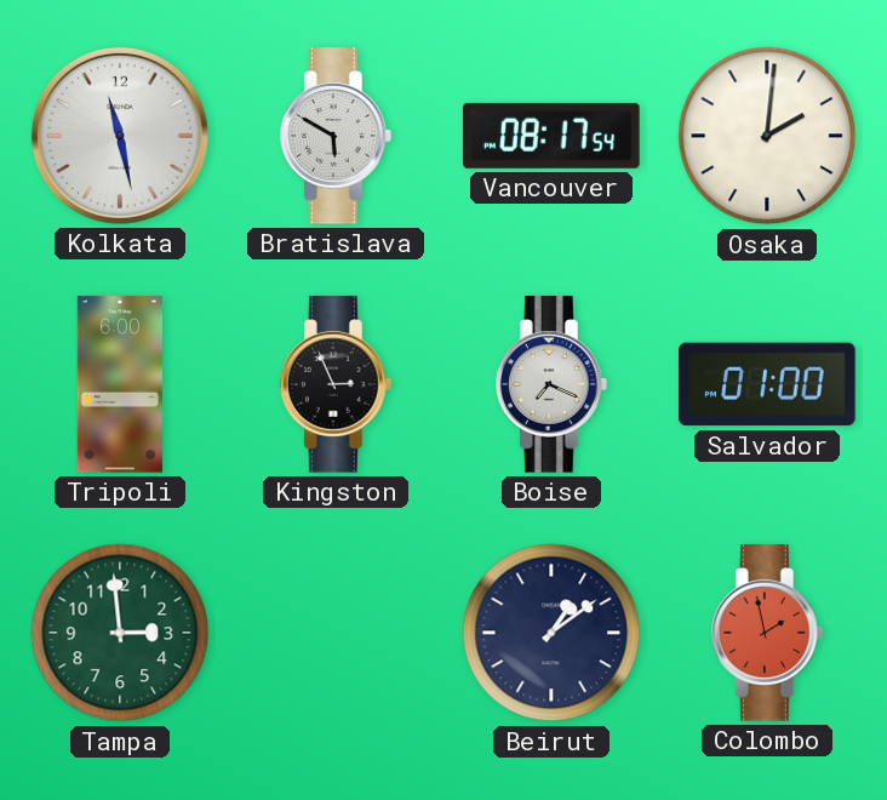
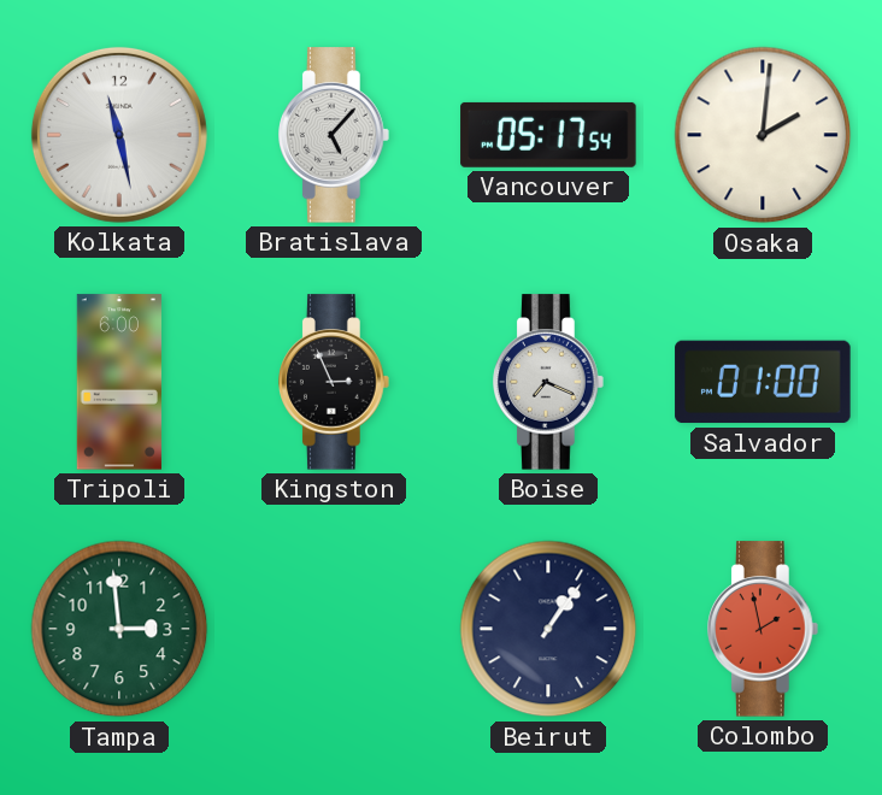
Bratislava: 5:50 -> 5:07
Vancouver: 08:17 -> 05:17
Beirut: 1:09 -> 1:06
